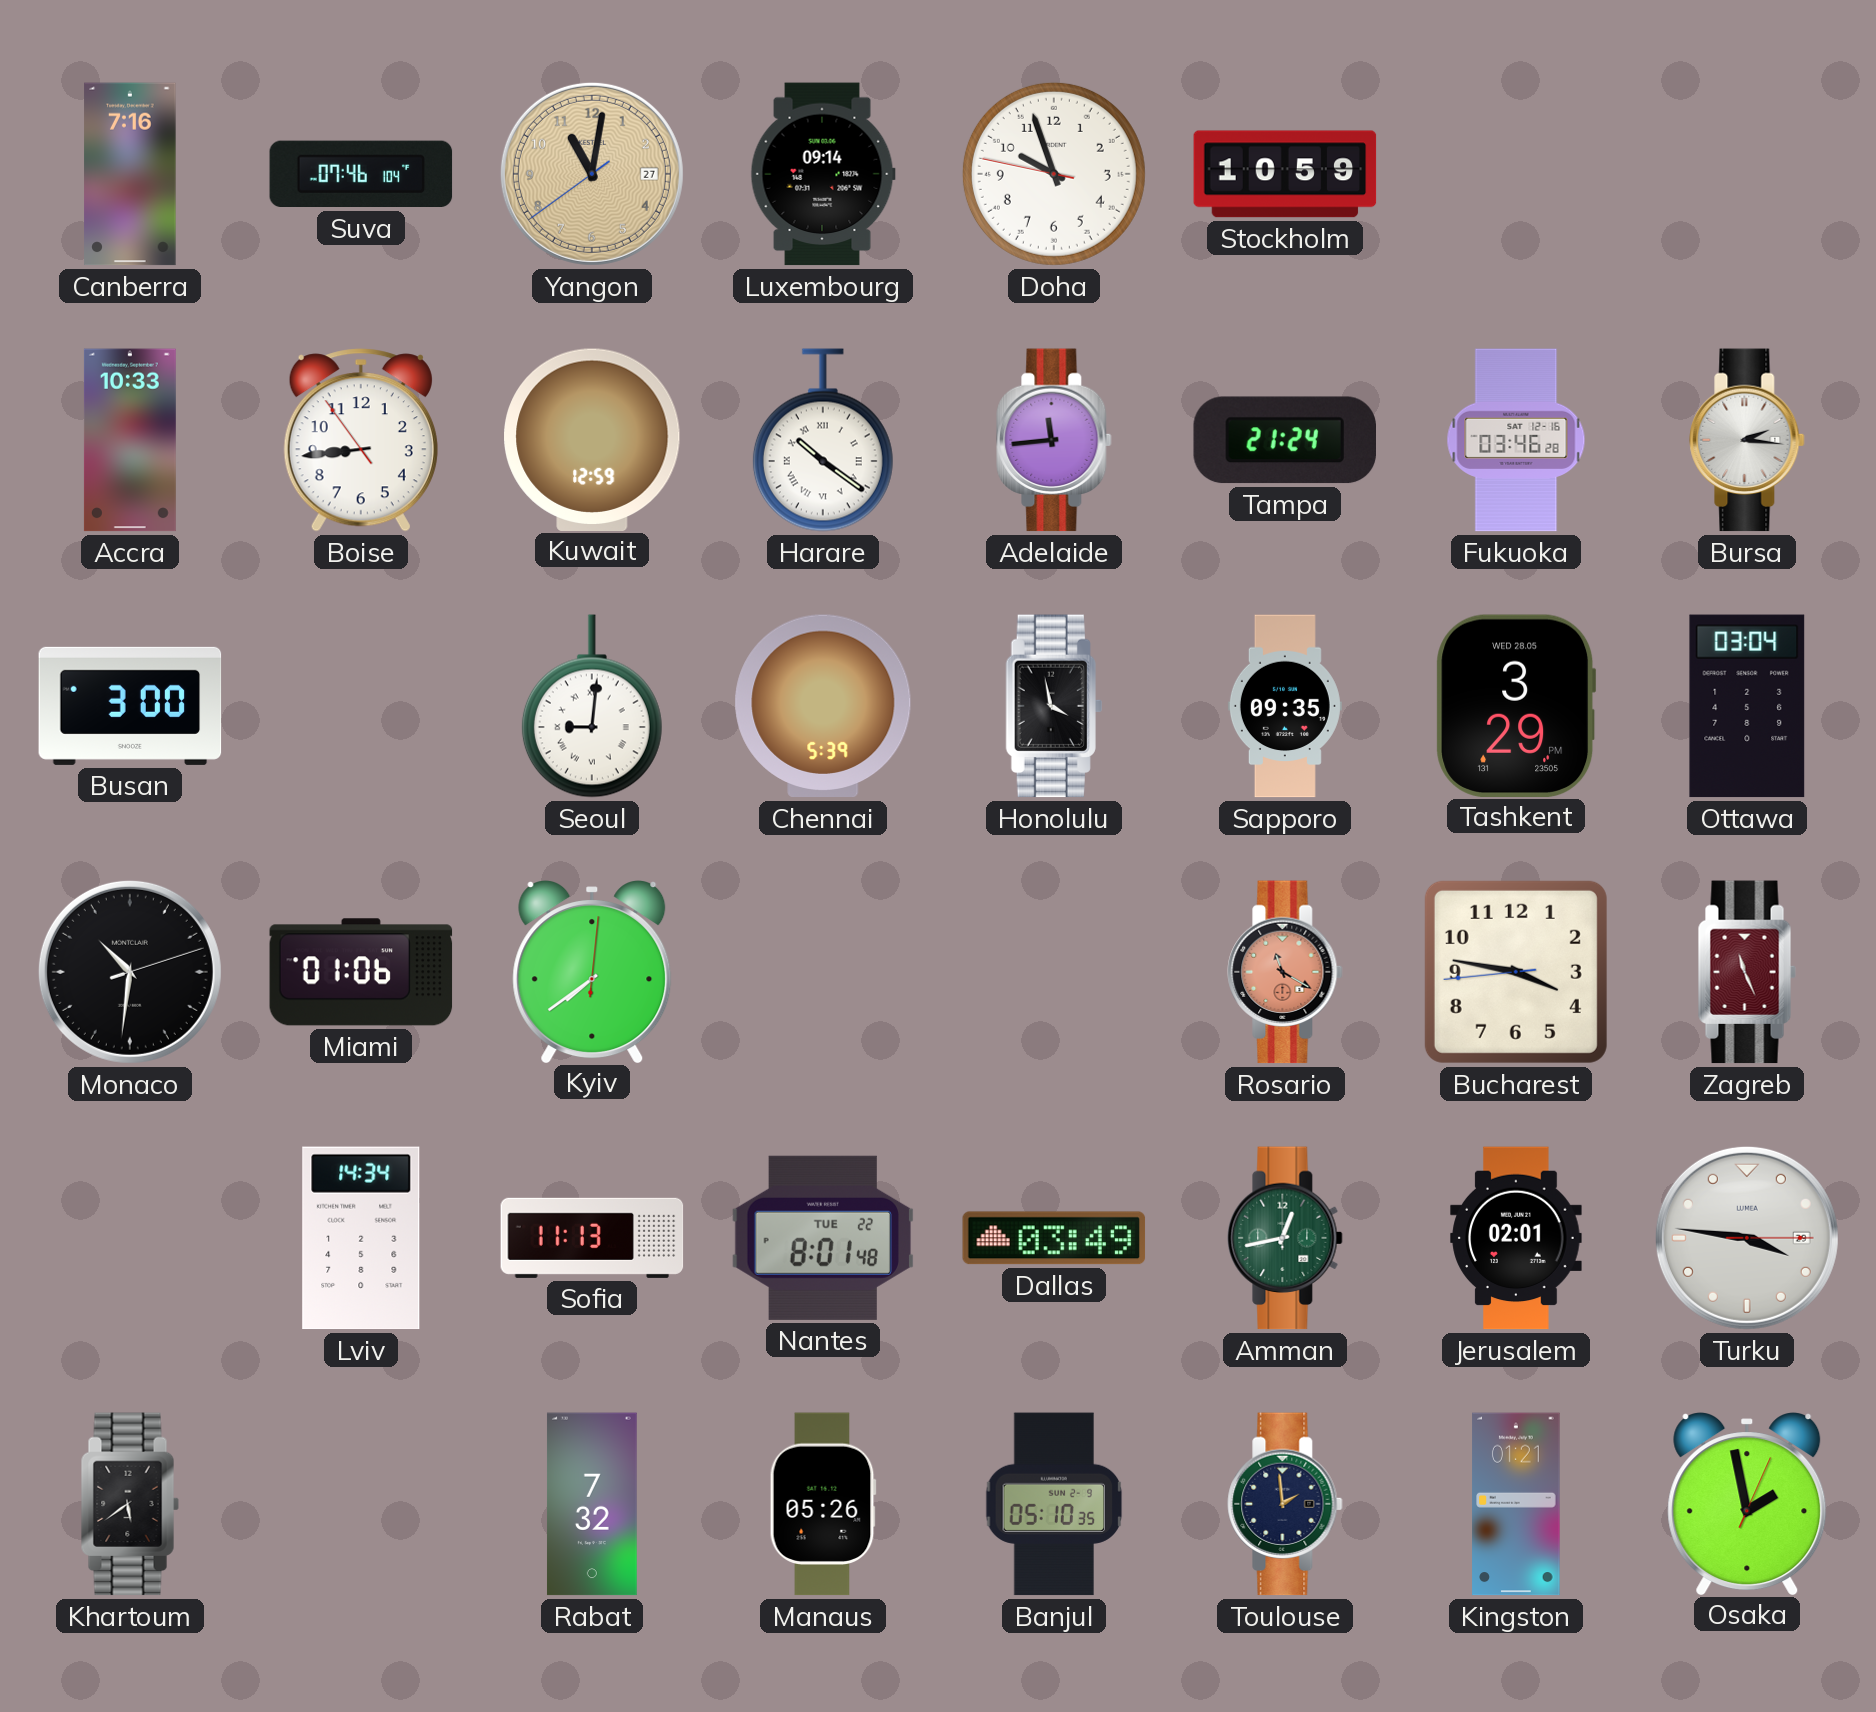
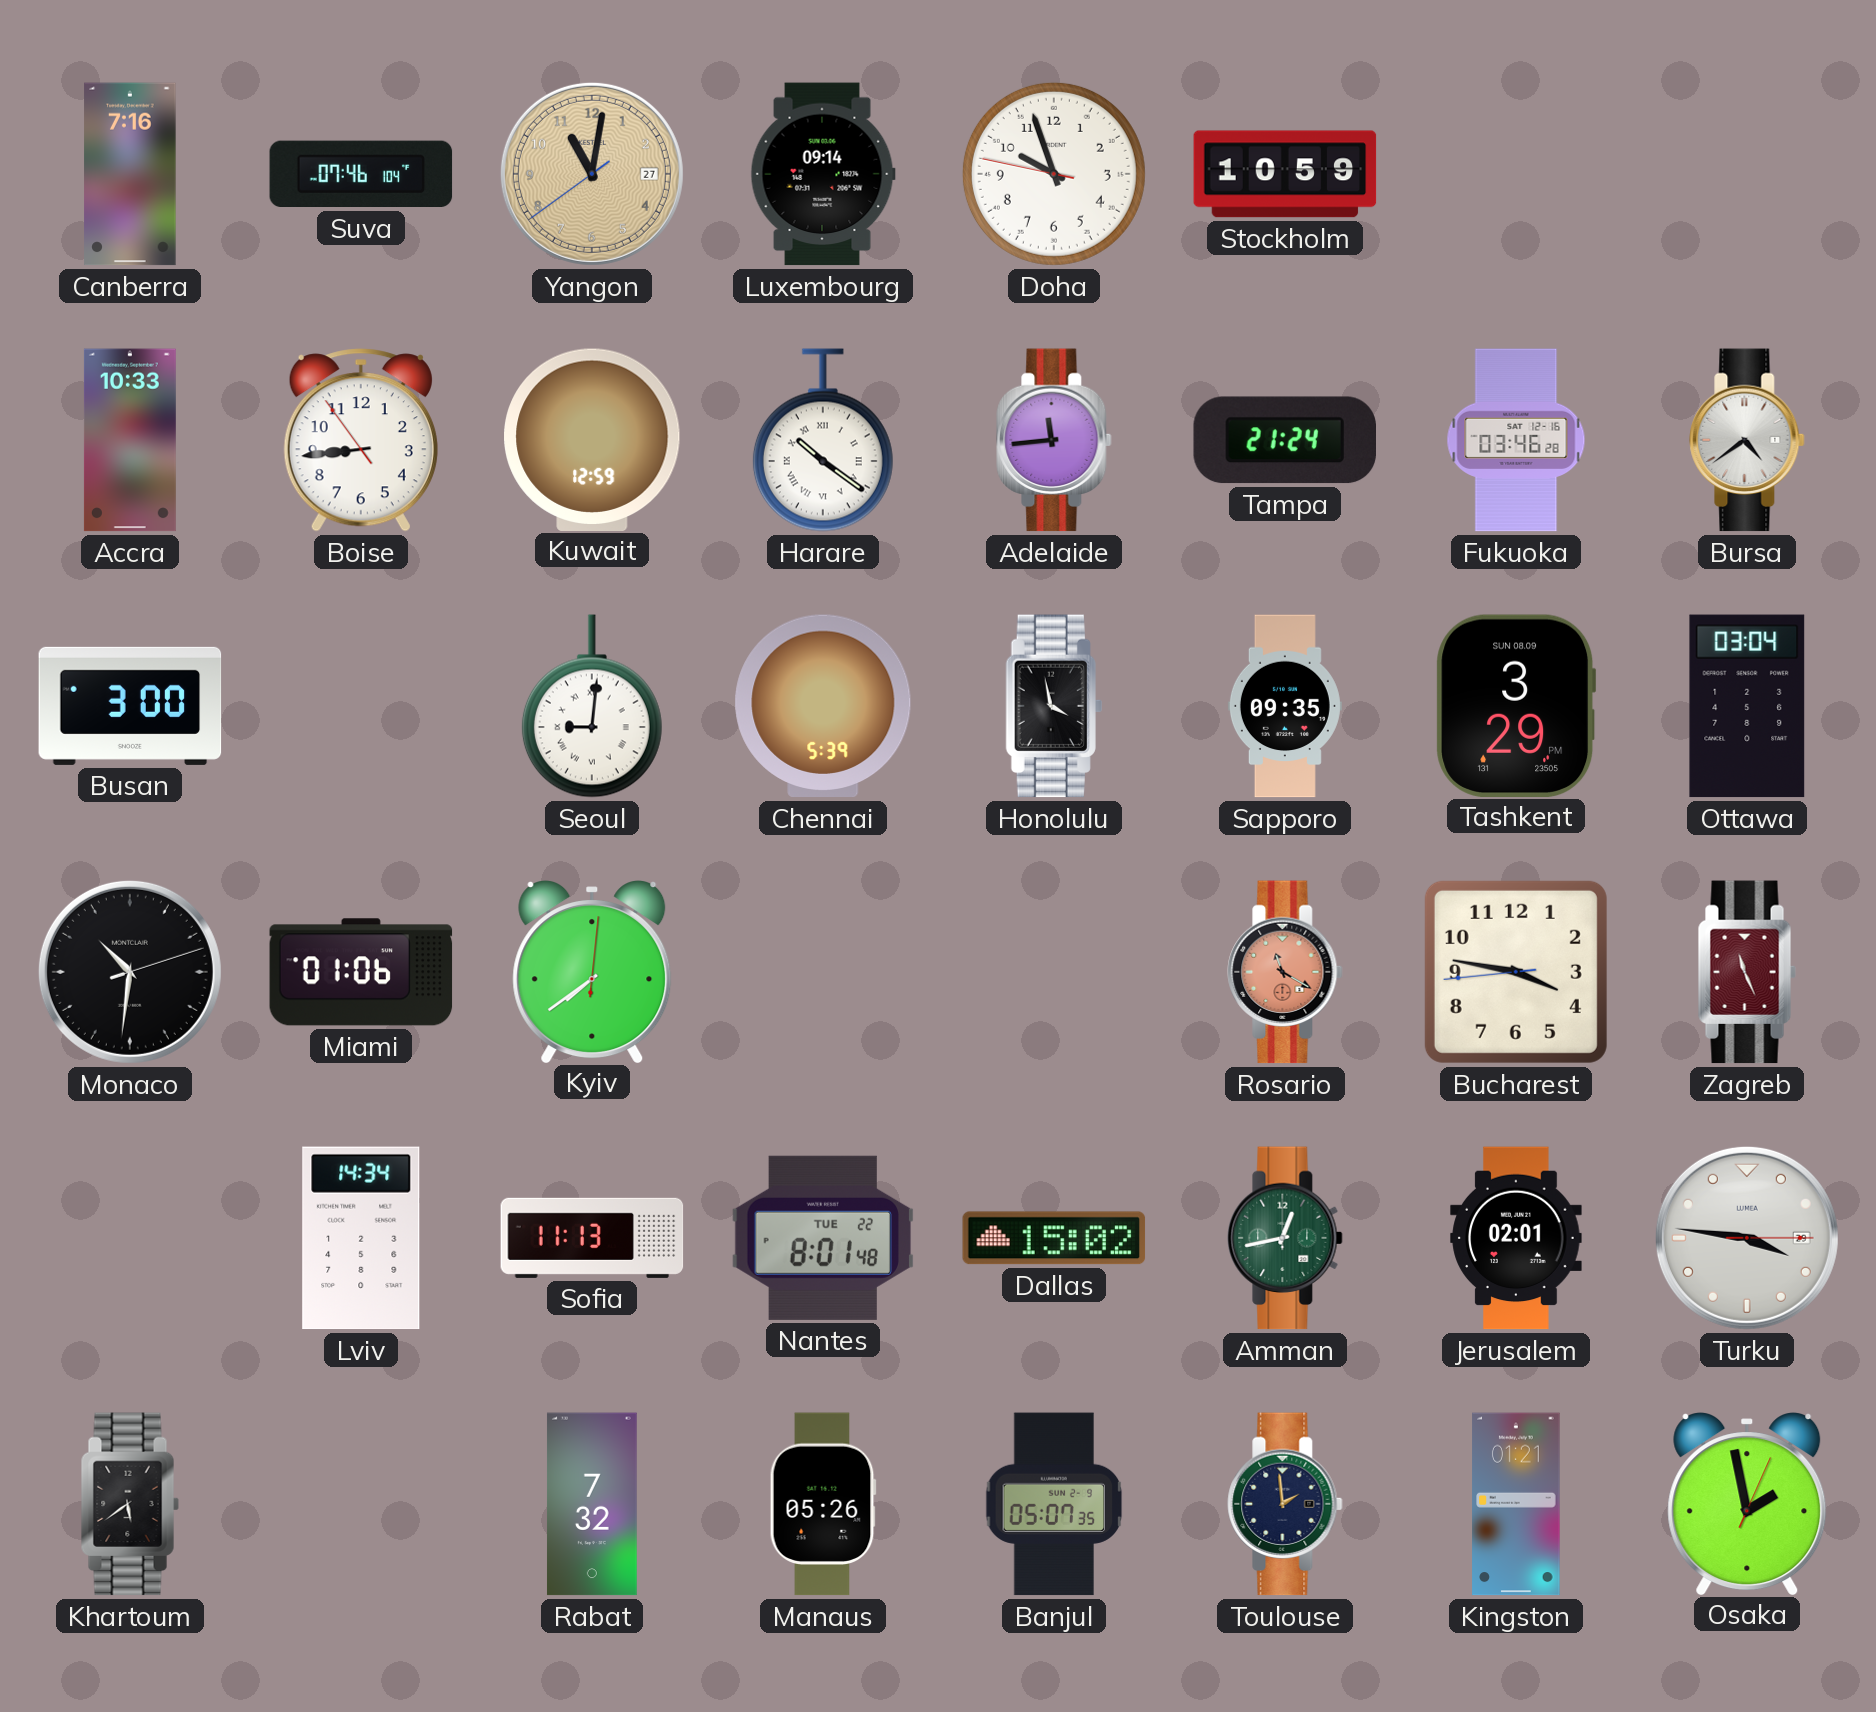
Bursa: 2:16 -> 4:39
Tashkent date: WED 28.05 -> SUN 08.09
Dallas: 03:49 -> 15:02
Banjul: 05:10 -> 05:07
